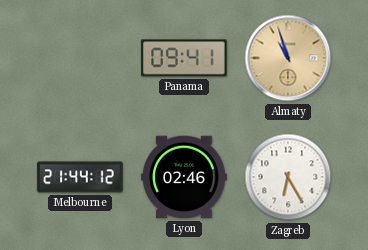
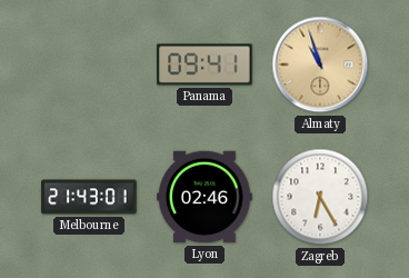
Melbourne: 21:44 -> 21:43
